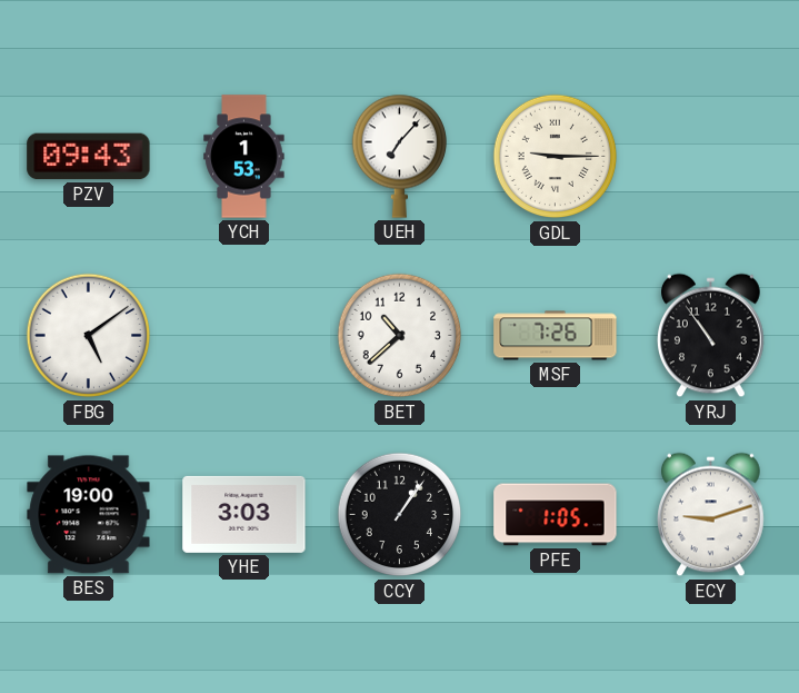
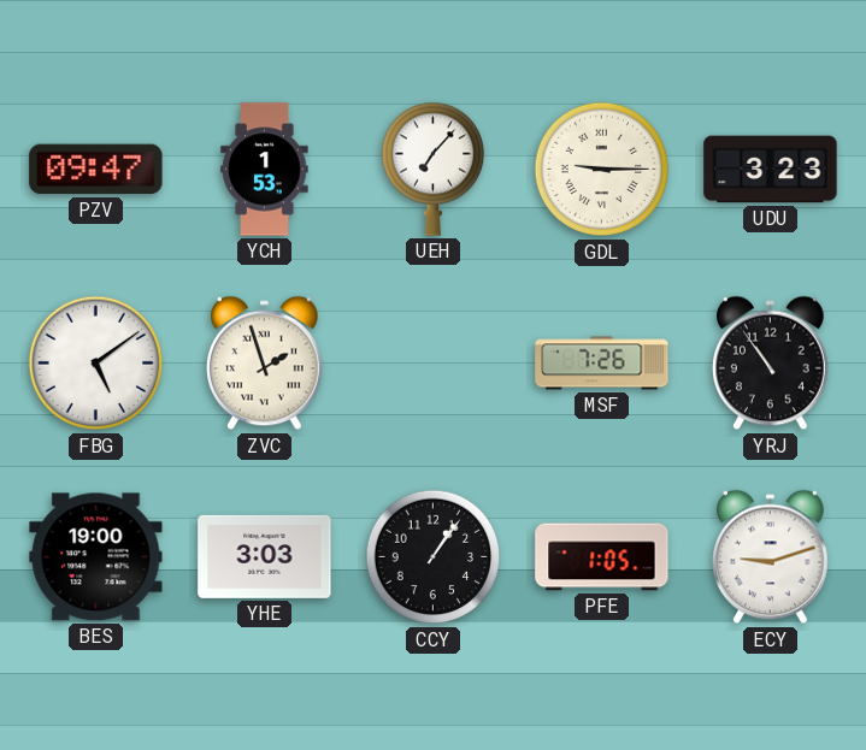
PZV: 09:43 -> 09:47
UDU: none -> 3:23
ZVC: none -> 1:57
BET: 10:38 -> none
